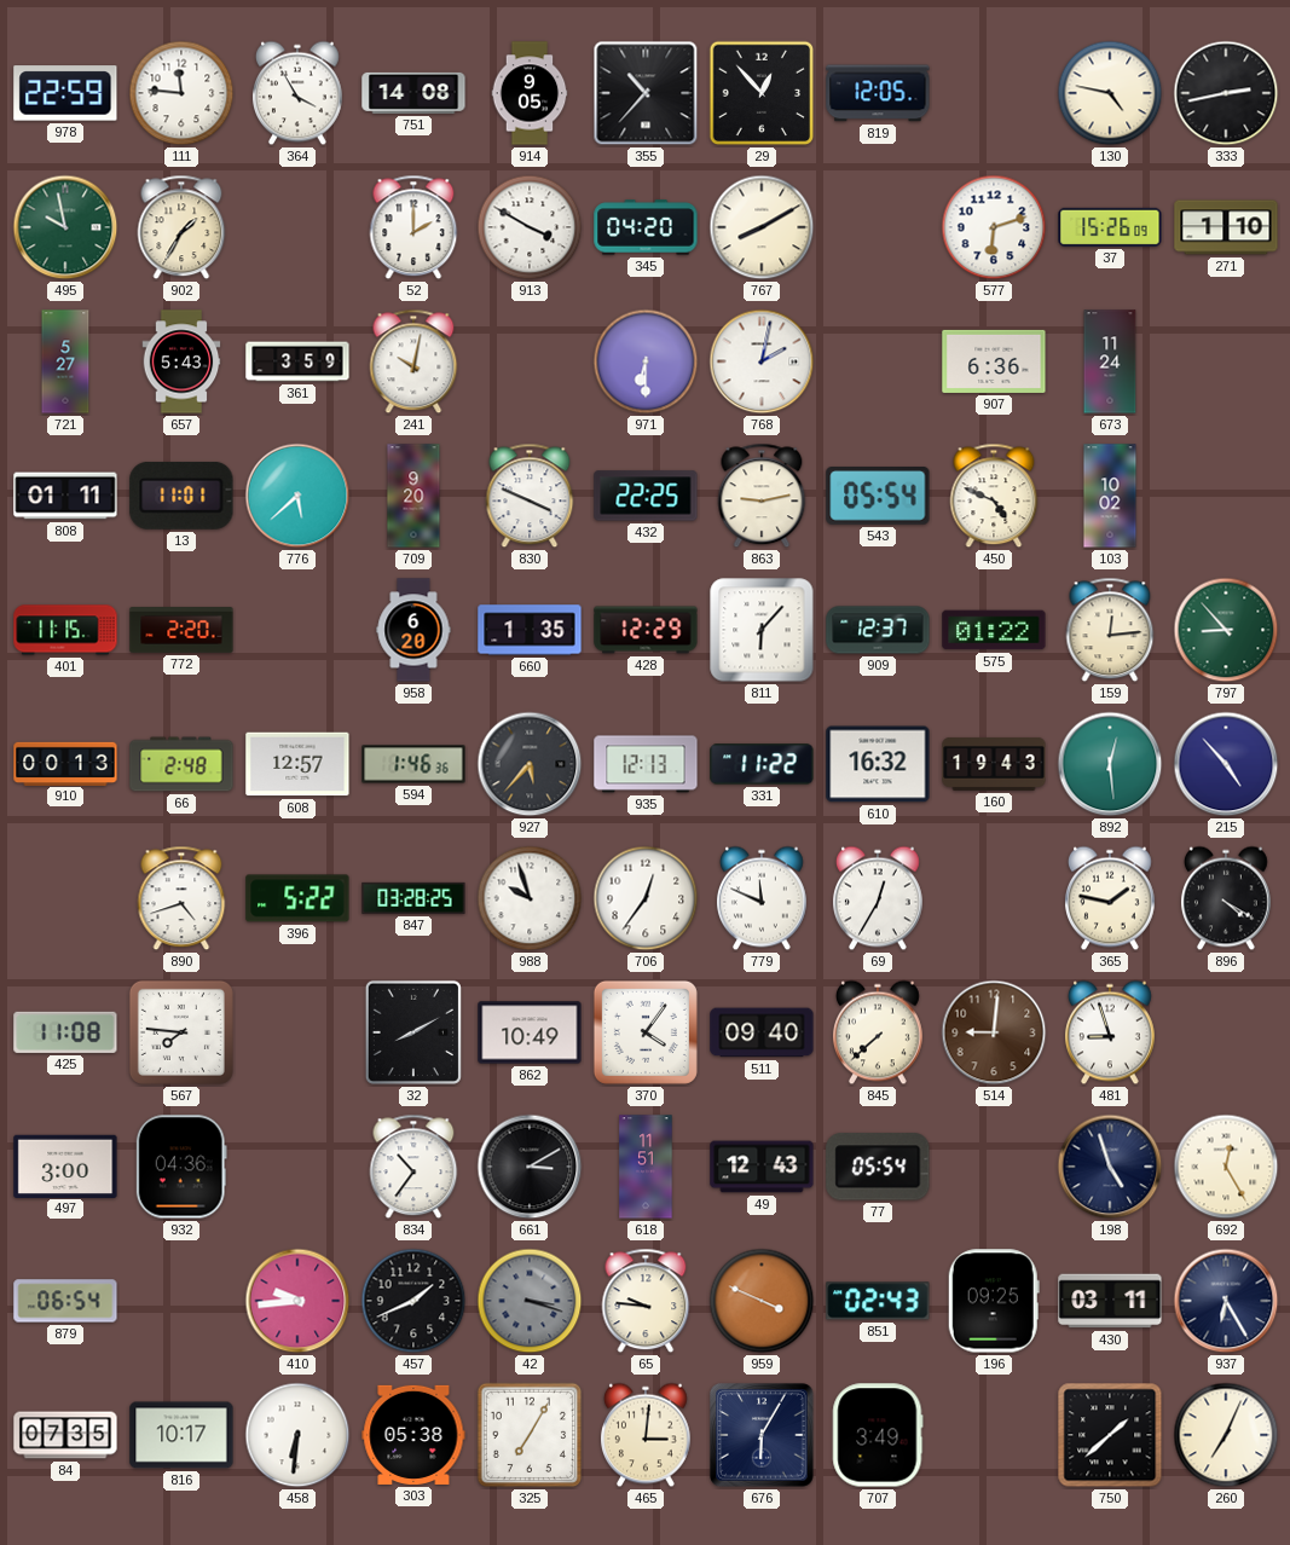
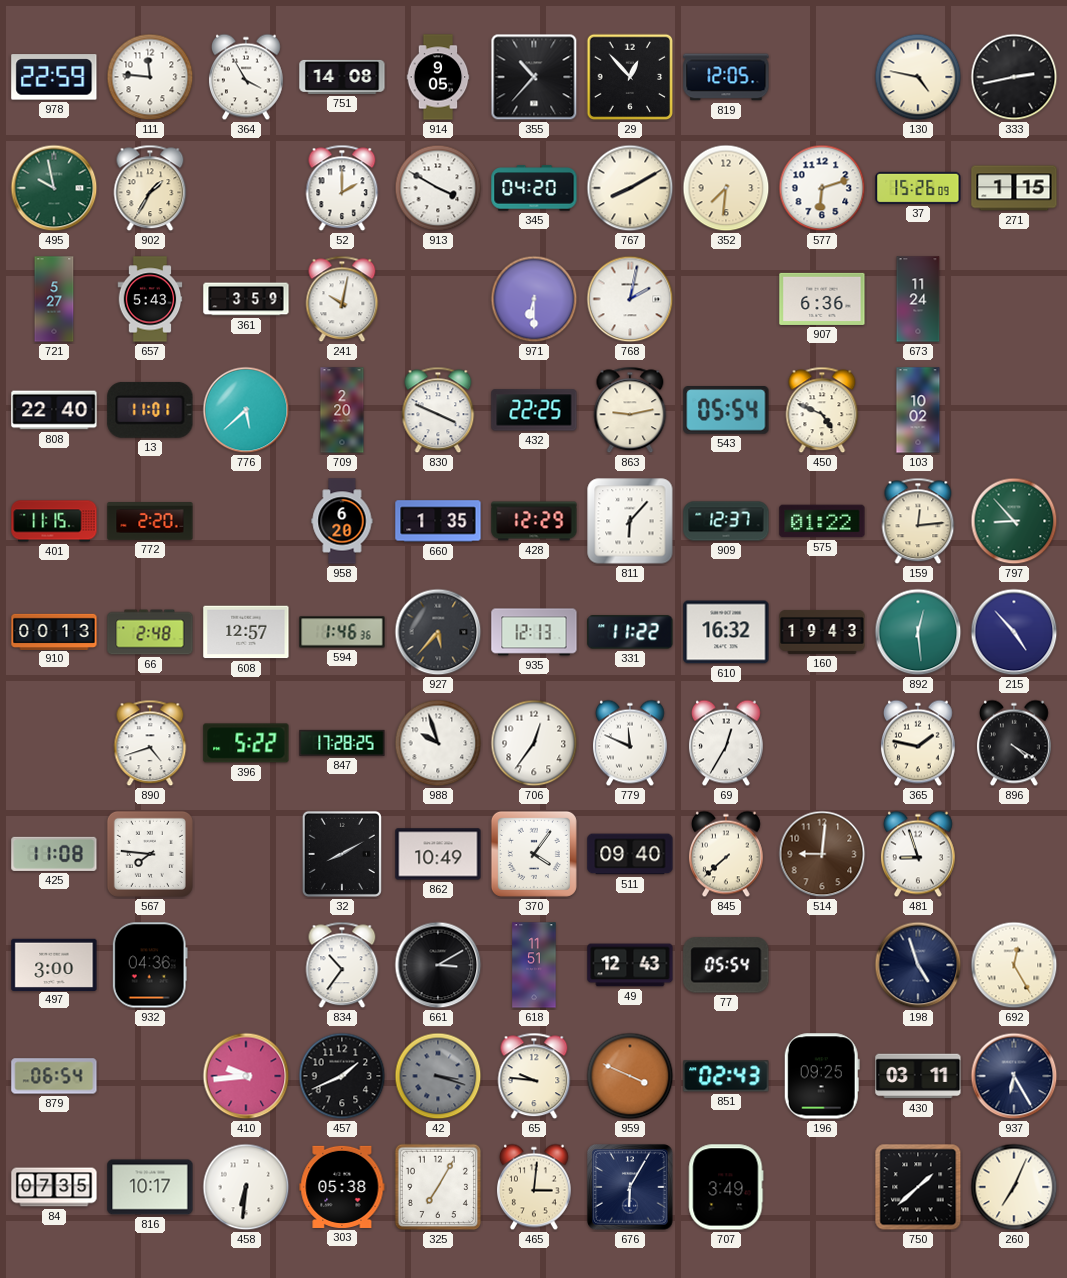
352: none -> 7:31
271: 1:10 -> 1:15
808: 01:11 -> 22:40
709: 9:20 -> 2:20
847: 03:28 -> 17:28
